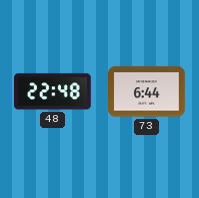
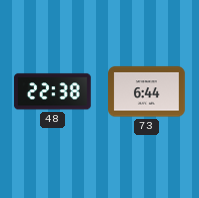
48: 22:48 -> 22:38
